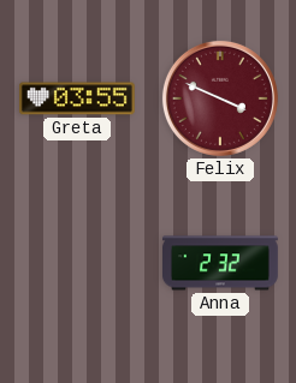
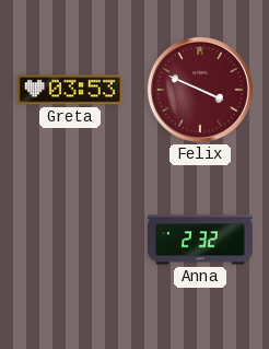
Greta: 03:55 -> 03:53
